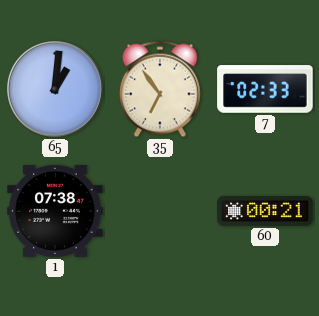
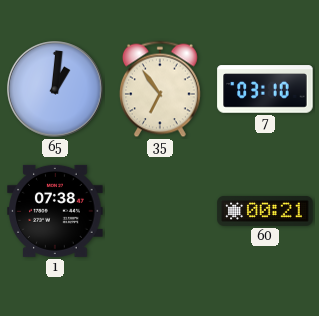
7: 02:33 -> 03:10
